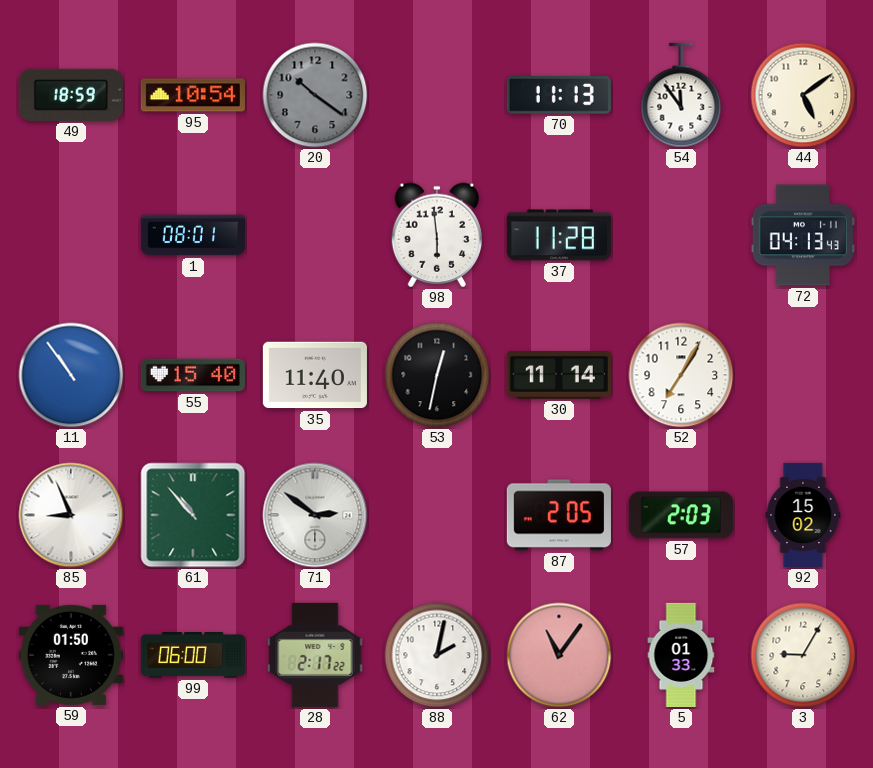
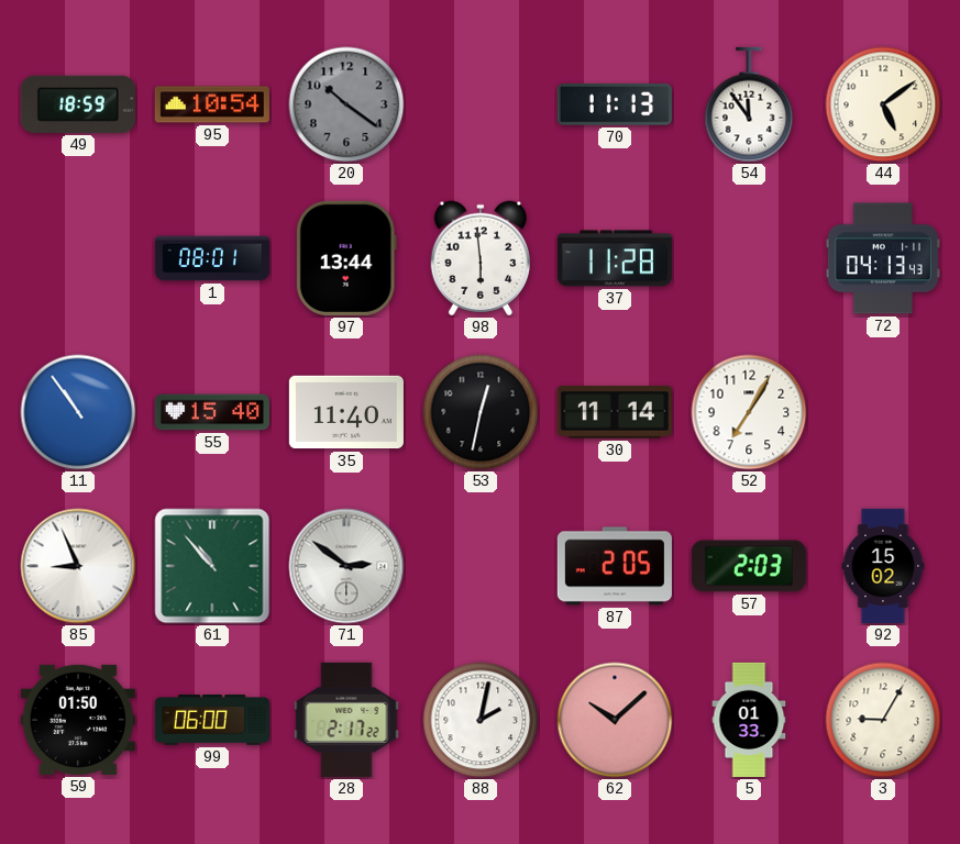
97: none -> 13:44
62: 11:06 -> 10:08
